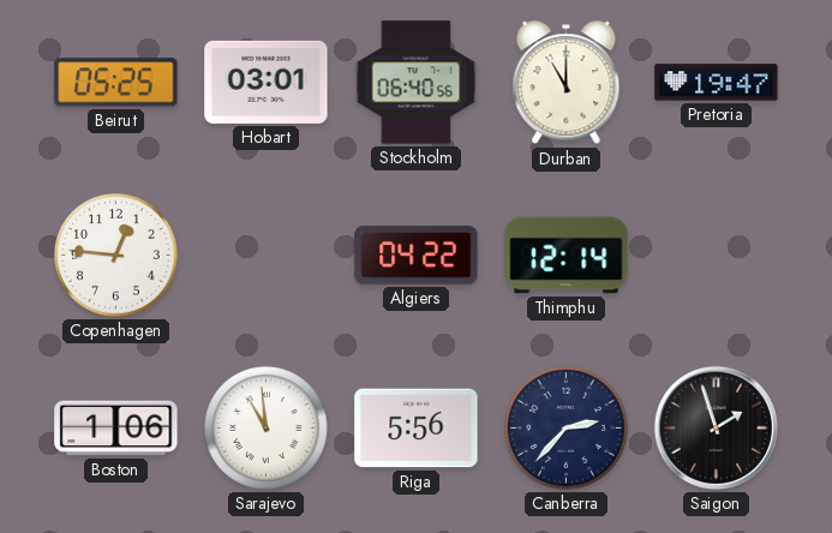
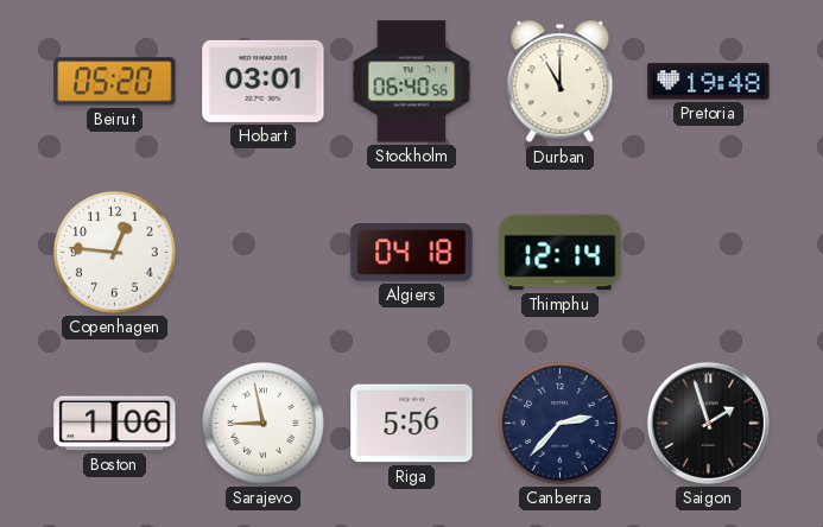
Beirut: 05:25 -> 05:20
Pretoria: 19:47 -> 19:48
Algiers: 04:22 -> 04:18
Sarajevo: 10:59 -> 8:58
